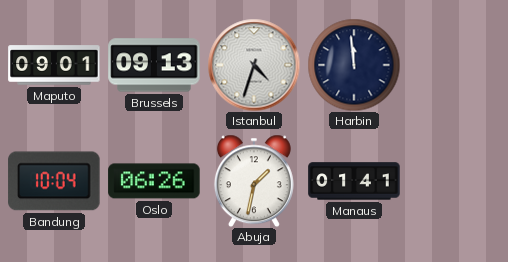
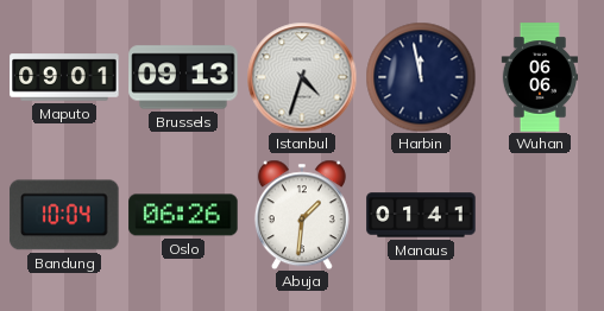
Harbin: 11:59 -> 11:58
Wuhan: none -> 06:06
Abuja: 1:32 -> 1:31
